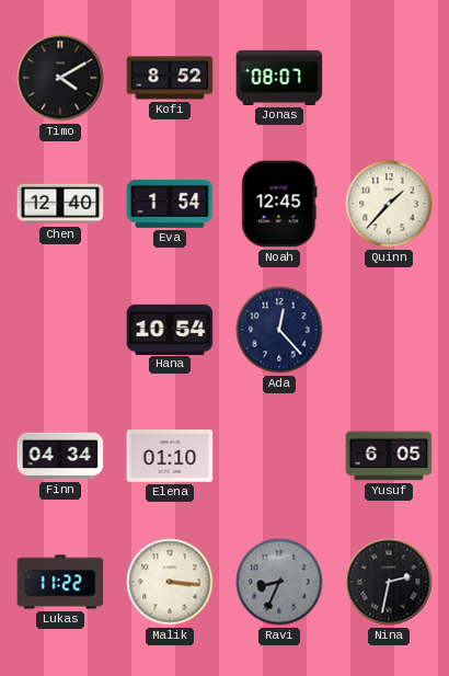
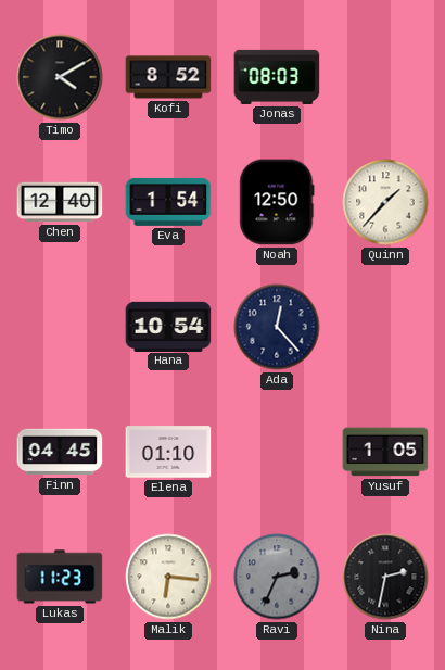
Jonas: 08:07 -> 08:03
Noah: 12:45 -> 12:50
Finn: 04:34 -> 04:45
Yusuf: 6:05 -> 1:05
Lukas: 11:22 -> 11:23
Malik: 3:16 -> 6:16
Ravi: 8:34 -> 2:34
